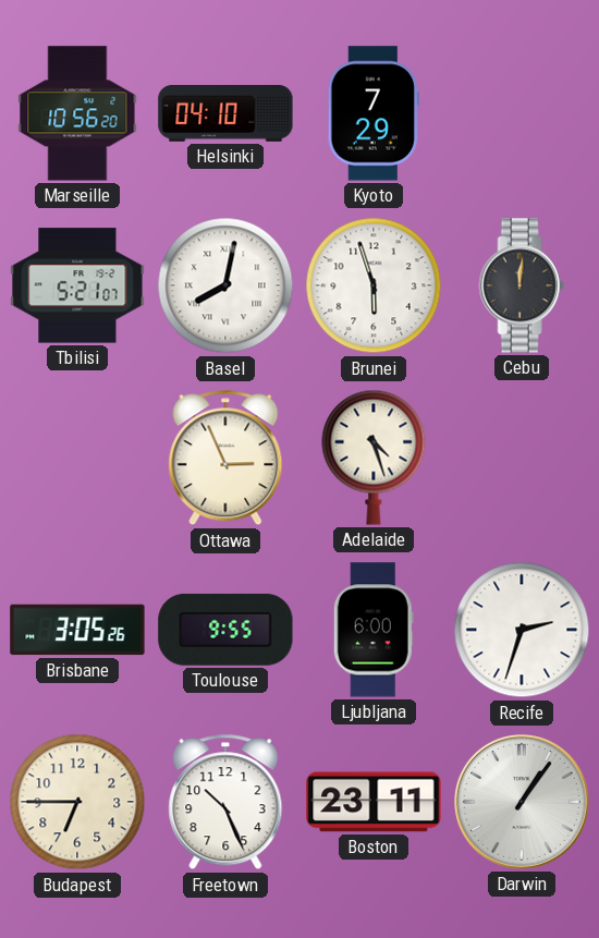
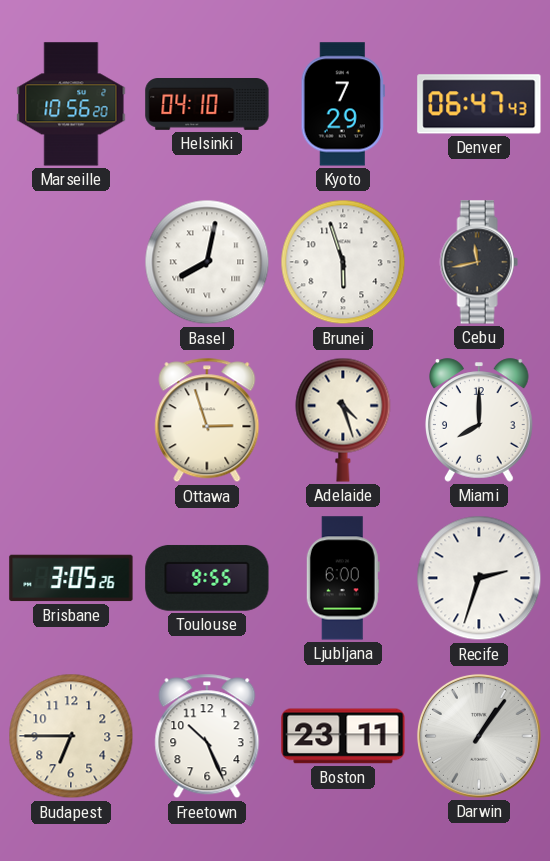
Denver: none -> 06:47
Tbilisi: 5:21 -> none
Cebu: 12:01 -> 11:43
Ottawa: 2:56 -> 2:57
Miami: none -> 8:00
